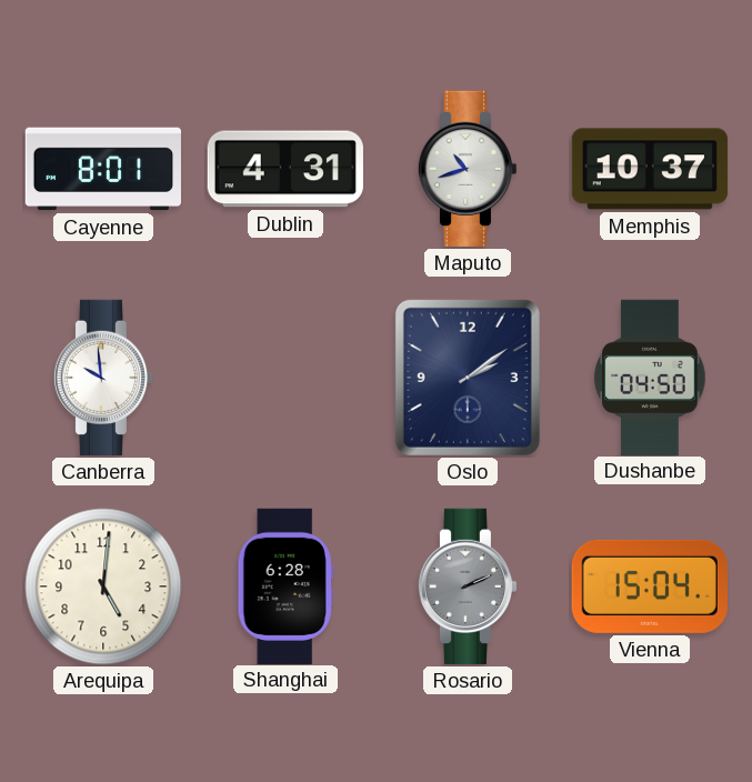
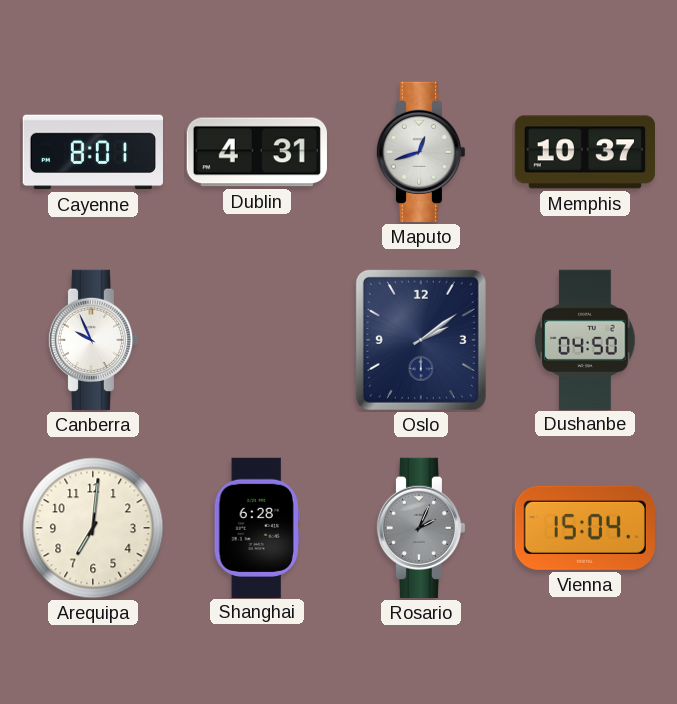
Maputo: 10:42 -> 12:42
Canberra: 9:59 -> 9:56
Arequipa: 5:01 -> 7:01
Rosario: 2:11 -> 2:04
